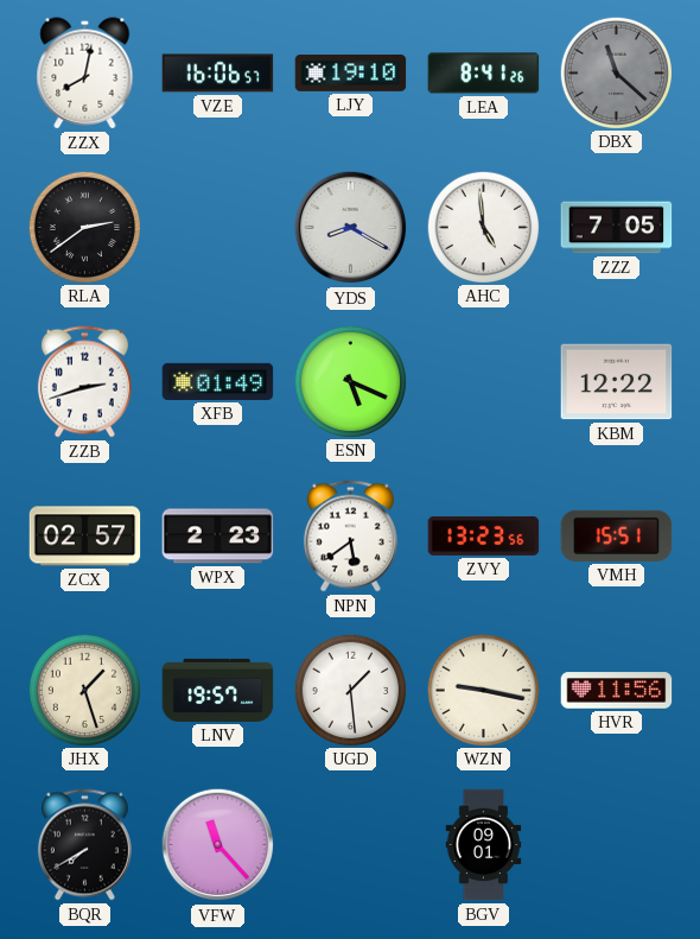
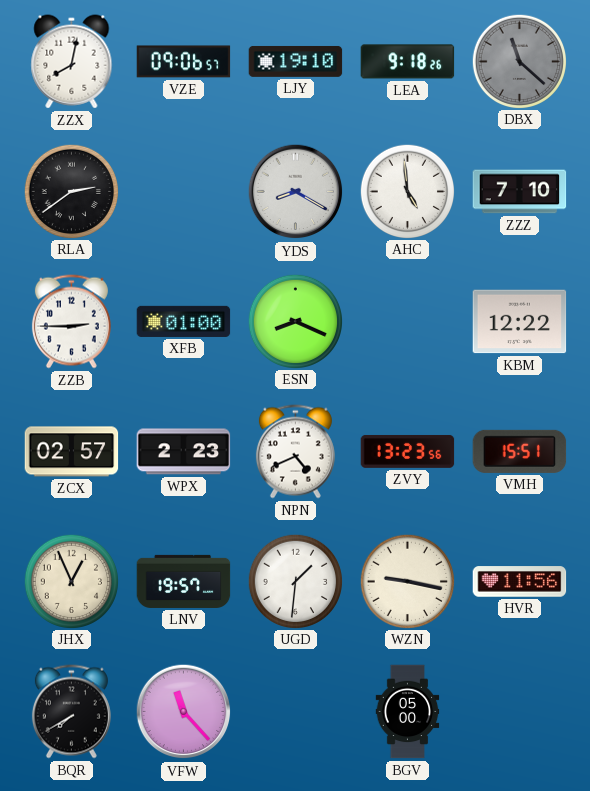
VZE: 16:06 -> 09:06
LEA: 8:41 -> 9:18
ZZZ: 7:05 -> 7:10
ZZB: 2:42 -> 2:45
XFB: 01:49 -> 01:00
ESN: 5:19 -> 8:19
NPN: 5:39 -> 4:41
JHX: 1:27 -> 12:56
UGD: 1:29 -> 1:31
BGV: 09:01 -> 05:00
